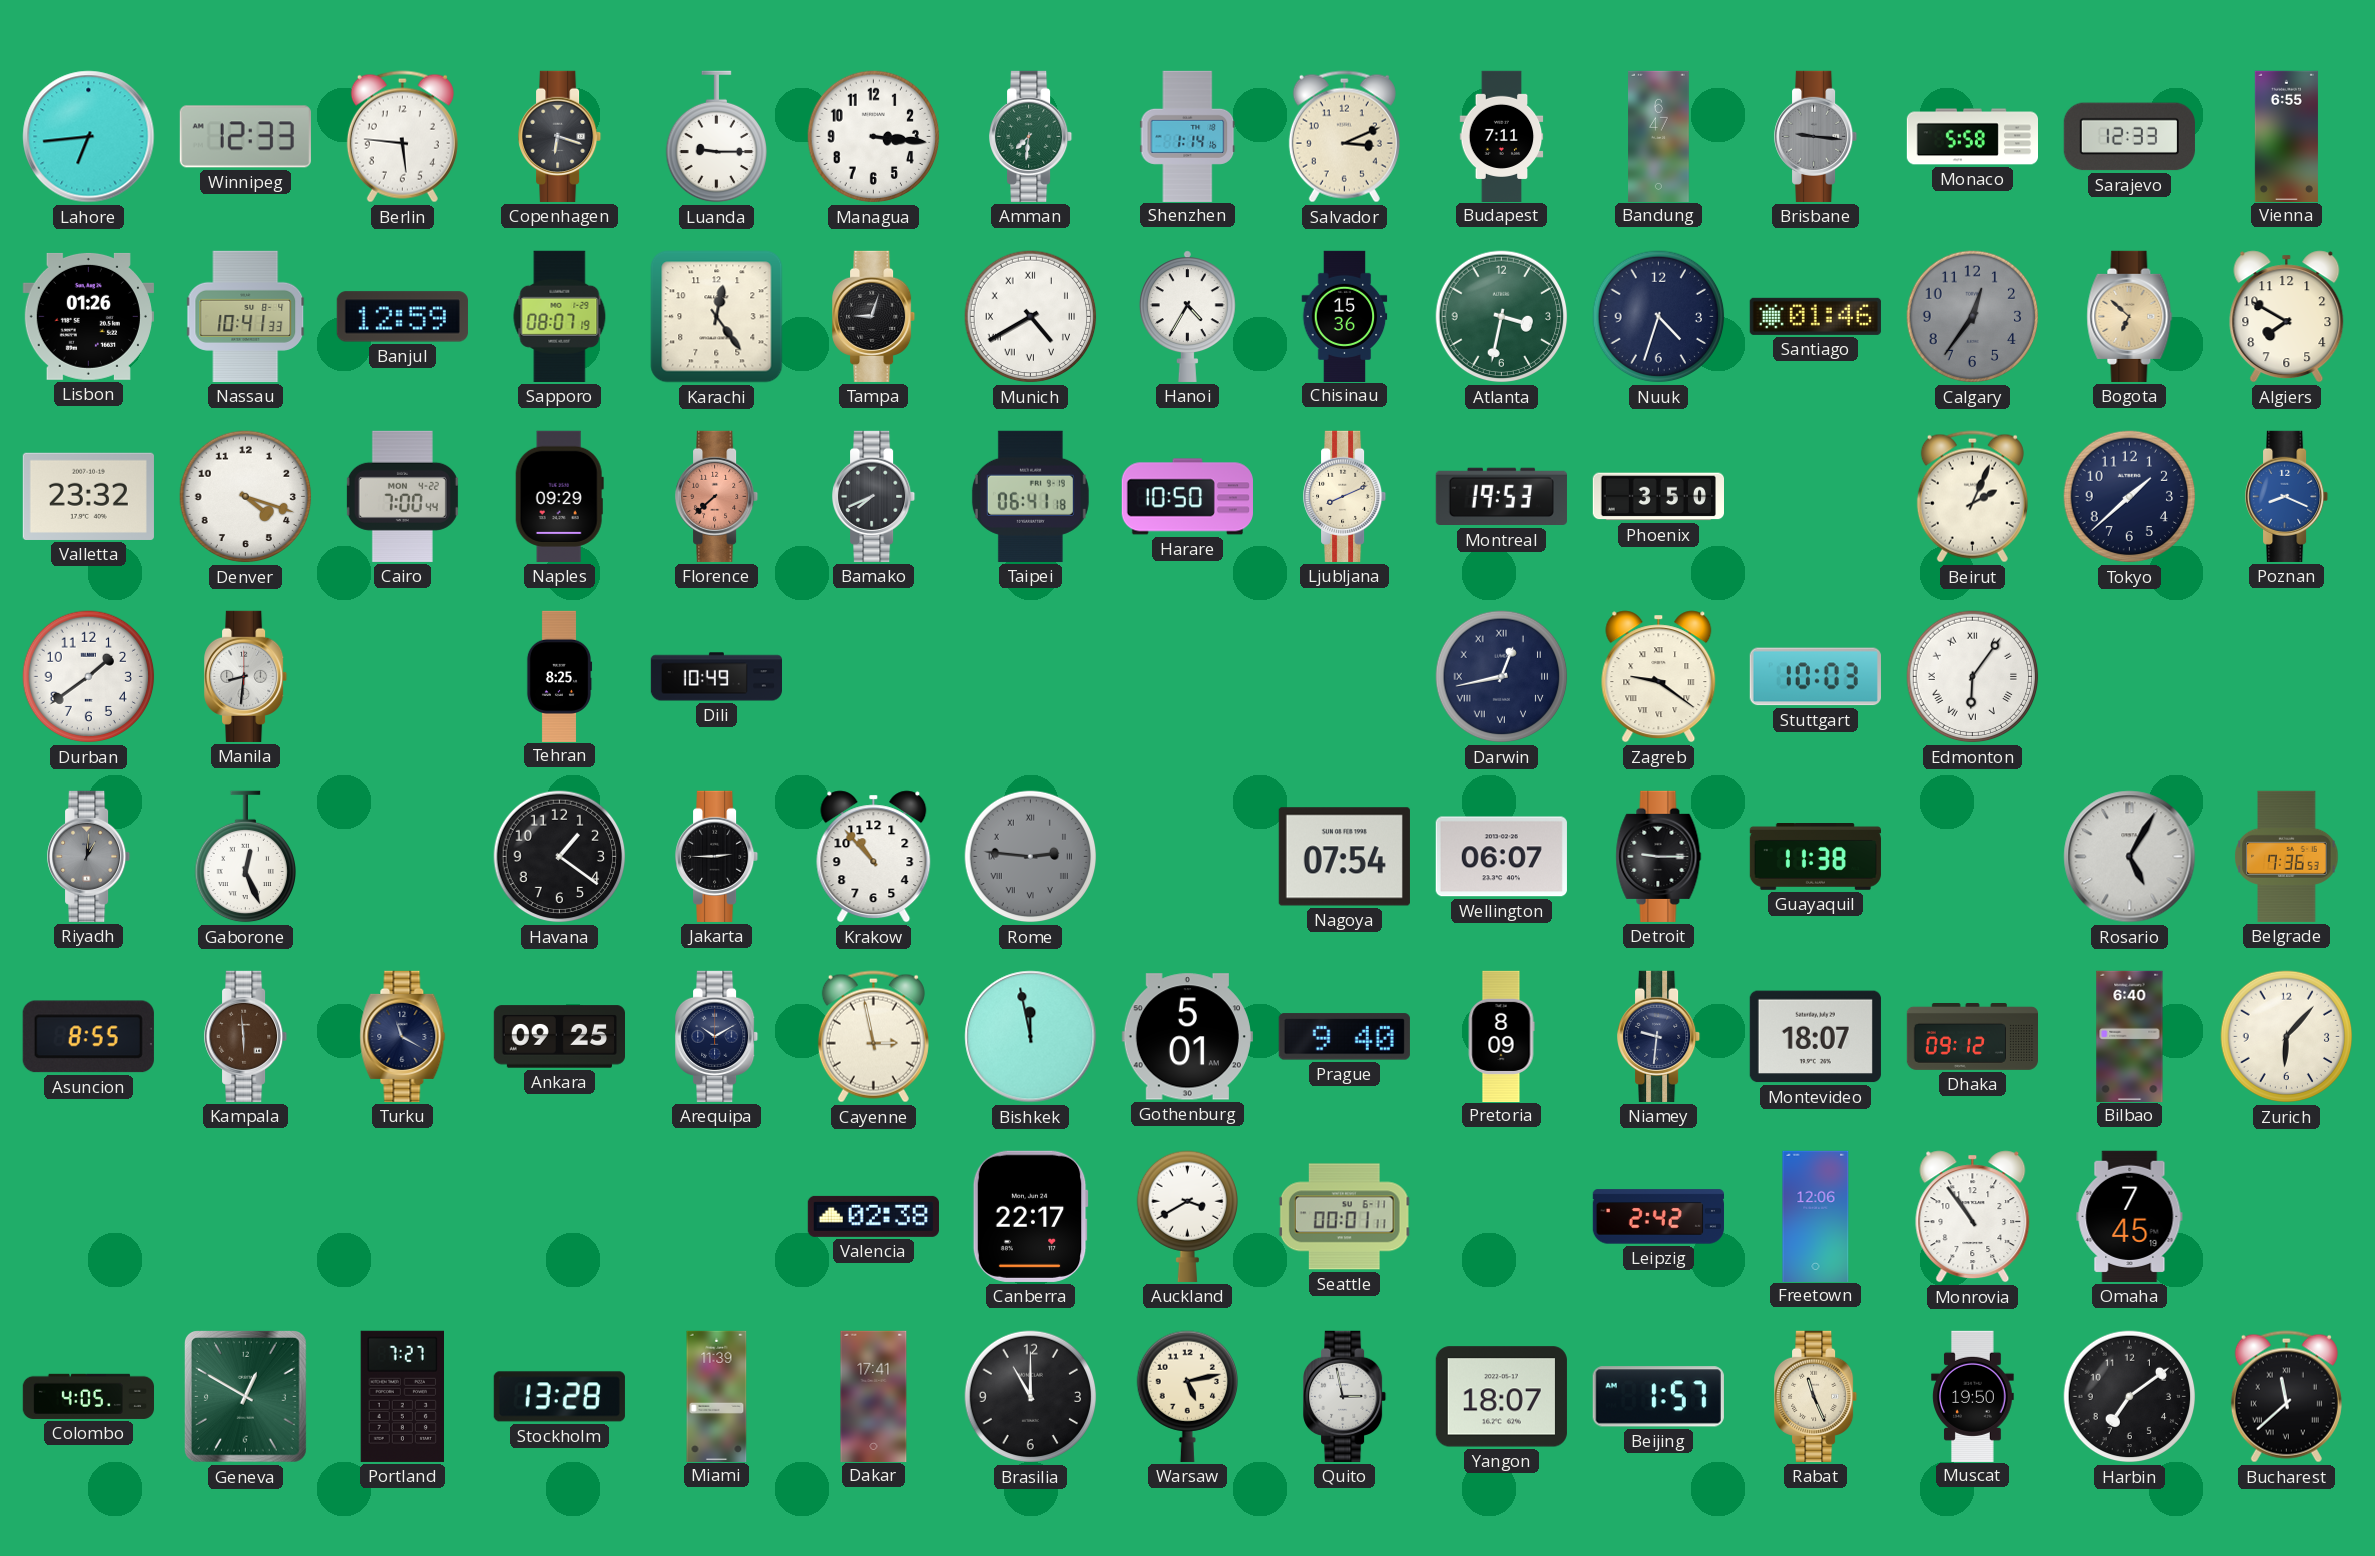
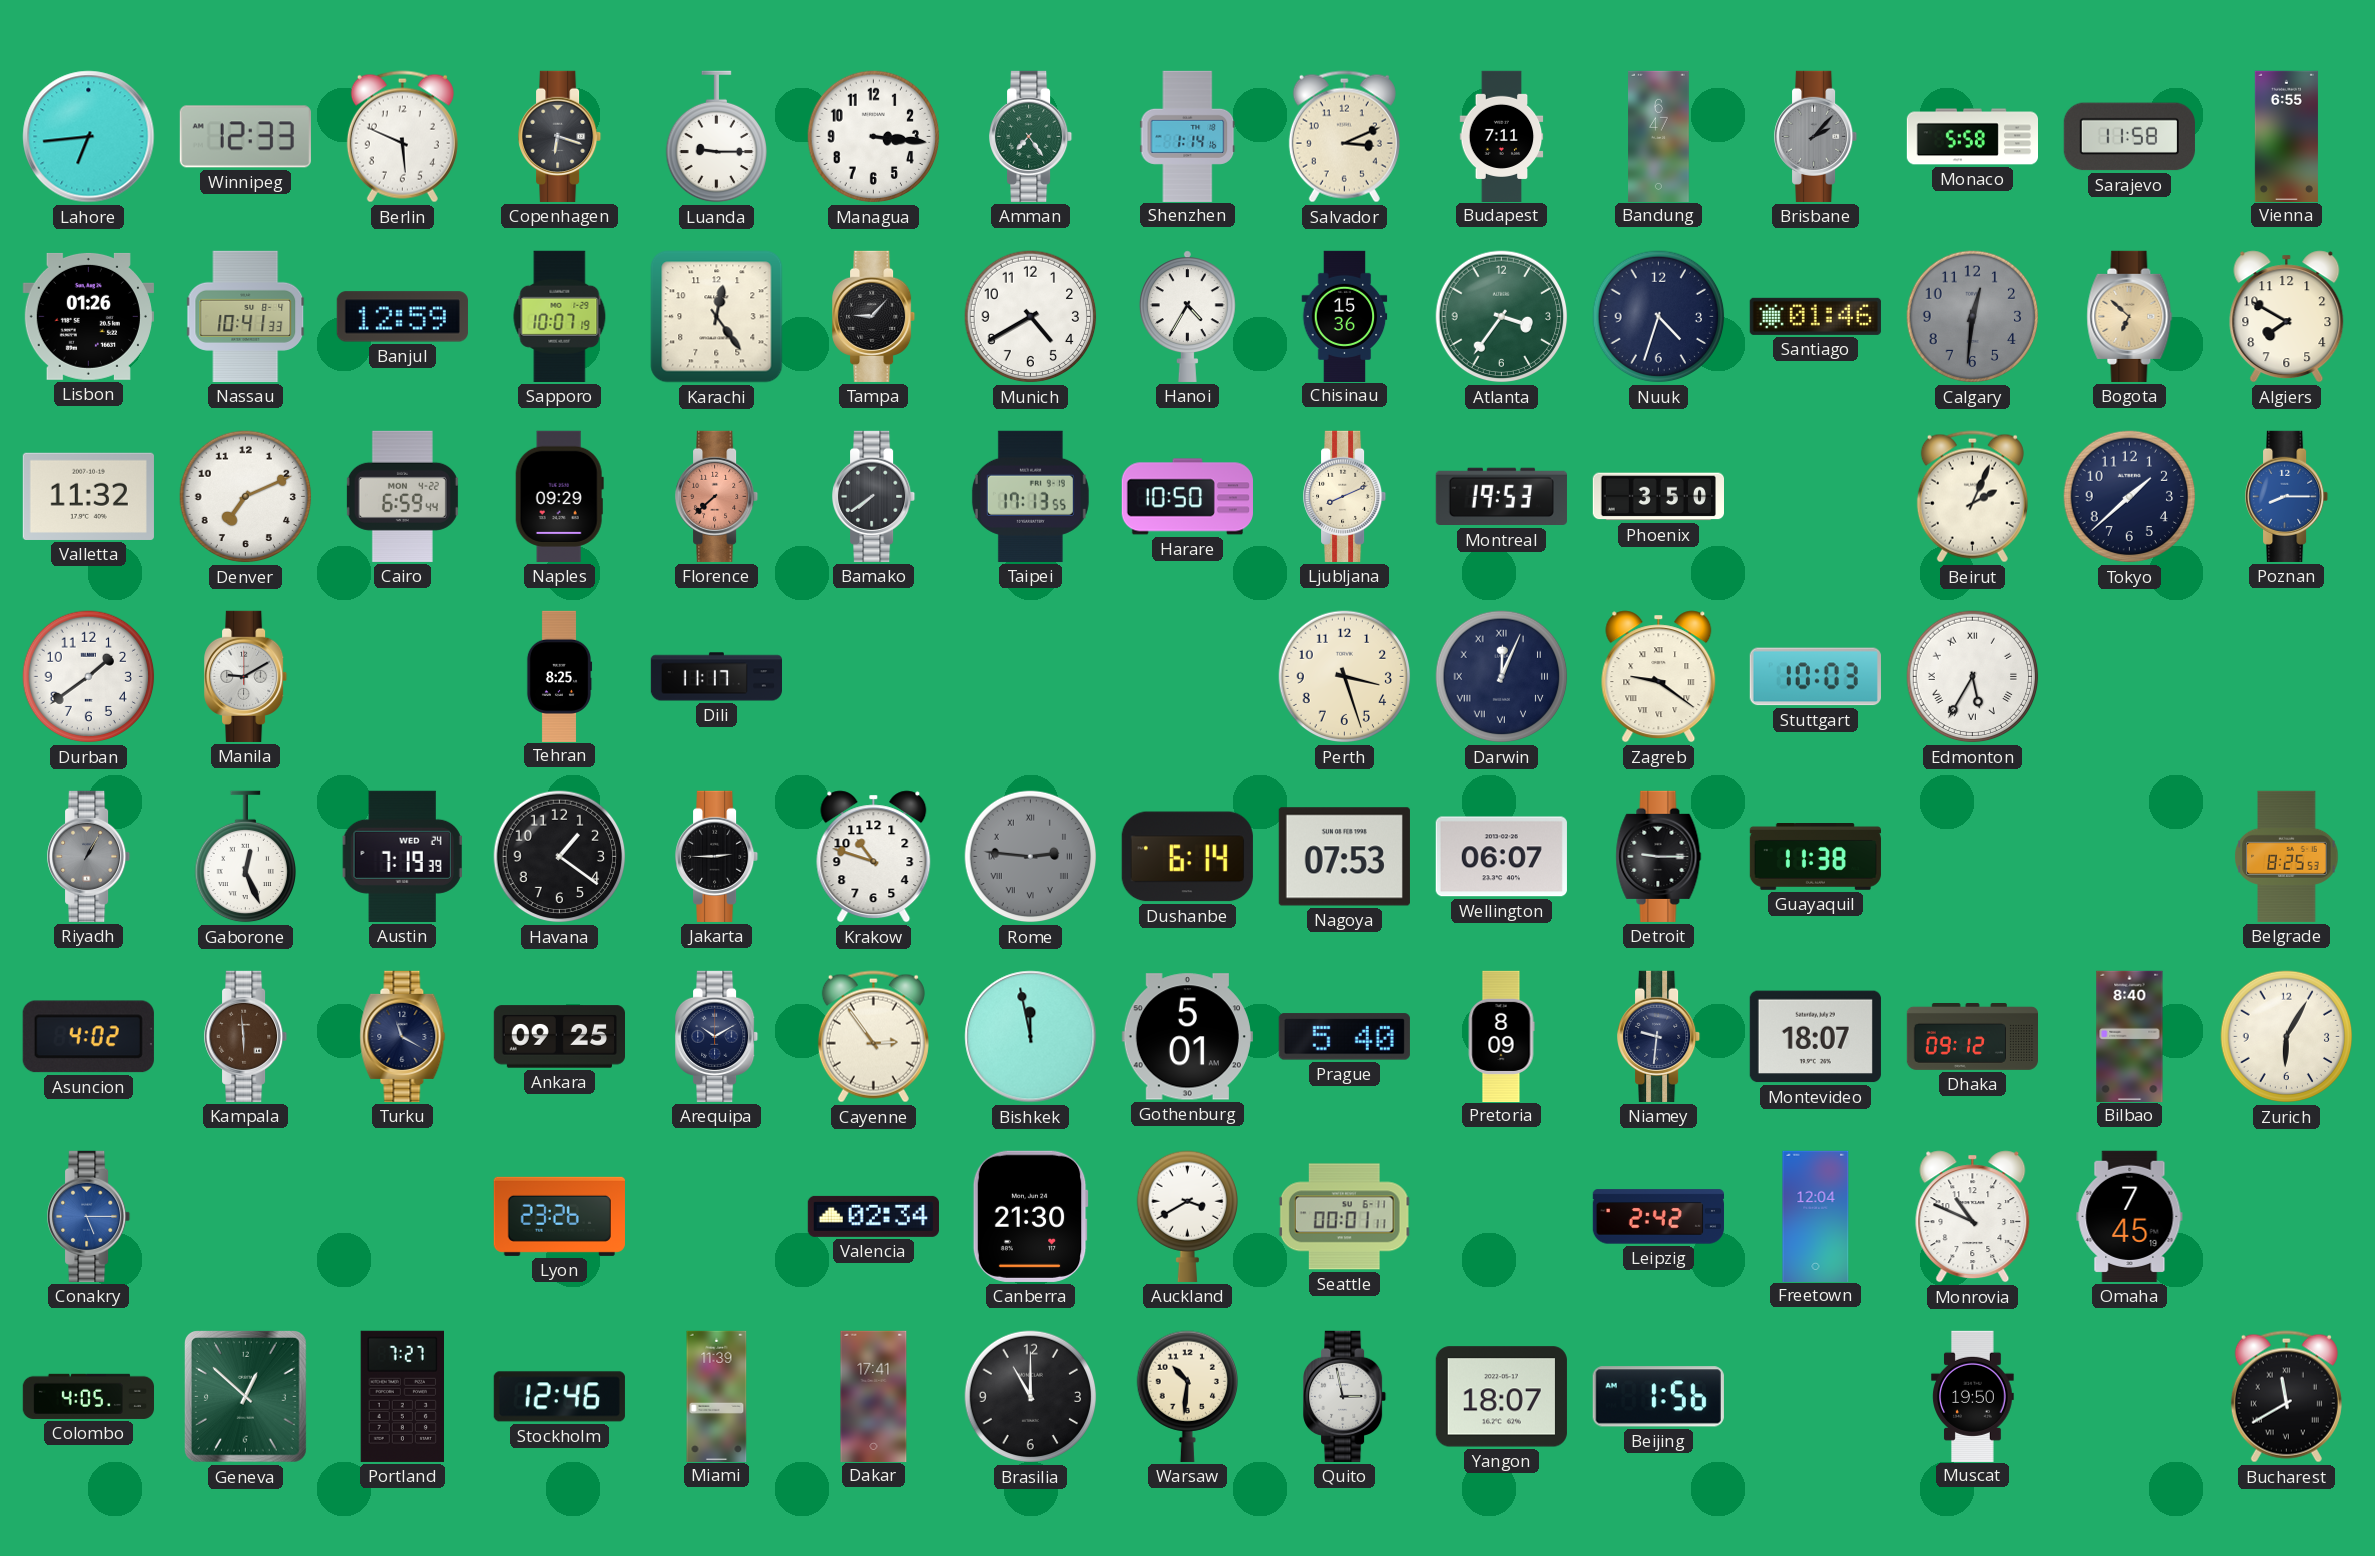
Berlin: 5:46 -> 5:49
Amman: 7:31 -> 7:24
Brisbane: 9:16 -> 2:07
Sarajevo: 12:33 -> 11:58
Sapporo: 08:07 -> 10:07
Tampa: 9:03 -> 9:07
Munich numerals: Roman -> Arabic
Atlanta: 3:32 -> 3:36
Calgary: 12:36 -> 12:31
Valletta: 23:32 -> 11:32
Denver: 4:18 -> 7:11
Cairo: 7:00 -> 6:59
Bamako: 7:41 -> 7:39
Taipei: 06:41 -> 17:13
Poznan: 8:19 -> 8:15
Manila: 8:31 -> 9:10
Dili: 10:49 -> 11:17
Perth: none -> 3:27
Darwin: 12:43 -> 12:04
Edmonton: 6:06 -> 5:35
Riyadh: 1:01 -> 1:05
Austin: none -> 7:19
Krakow: 10:53 -> 10:48
Dushanbe: none -> 6:14
Nagoya: 07:54 -> 07:53
Rosario: 5:05 -> none
Belgrade: 7:36 -> 8:25
Asuncion: 8:55 -> 4:02
Cayenne: 2:58 -> 2:54
Prague: 9:40 -> 5:40
Bilbao: 6:40 -> 8:40
Zurich: 6:07 -> 6:05
Conakry: none -> 5:15
Lyon: none -> 23:26
Valencia: 02:38 -> 02:34
Canberra: 22:17 -> 21:30
Freetown: 12:06 -> 12:04
Monrovia: 10:54 -> 10:49
Geneva: 12:50 -> 12:52
Stockholm: 13:28 -> 12:46
Warsaw: 5:13 -> 10:31
Beijing: 1:57 -> 1:56
Rabat: 11:26 -> none
Harbin: 7:09 -> none
Bucharest: 11:38 -> 11:40
